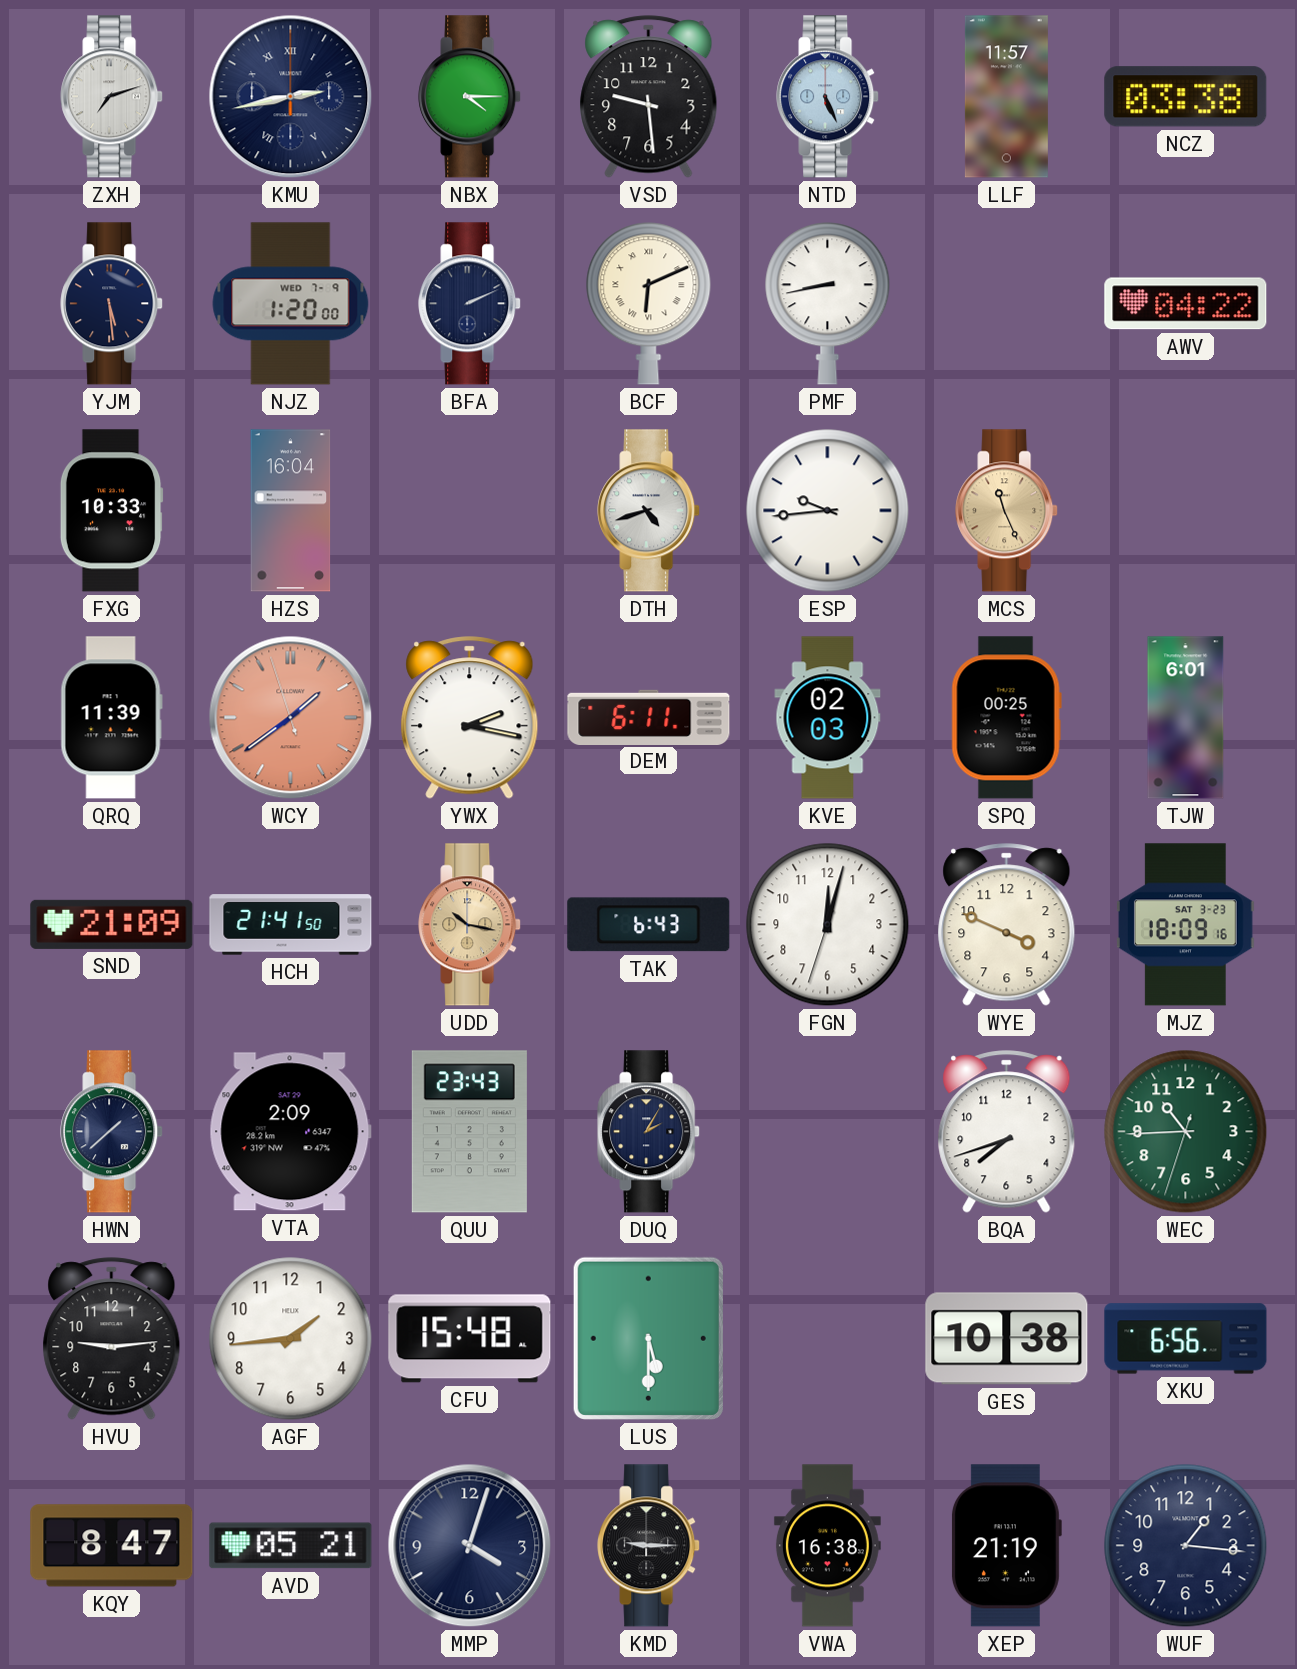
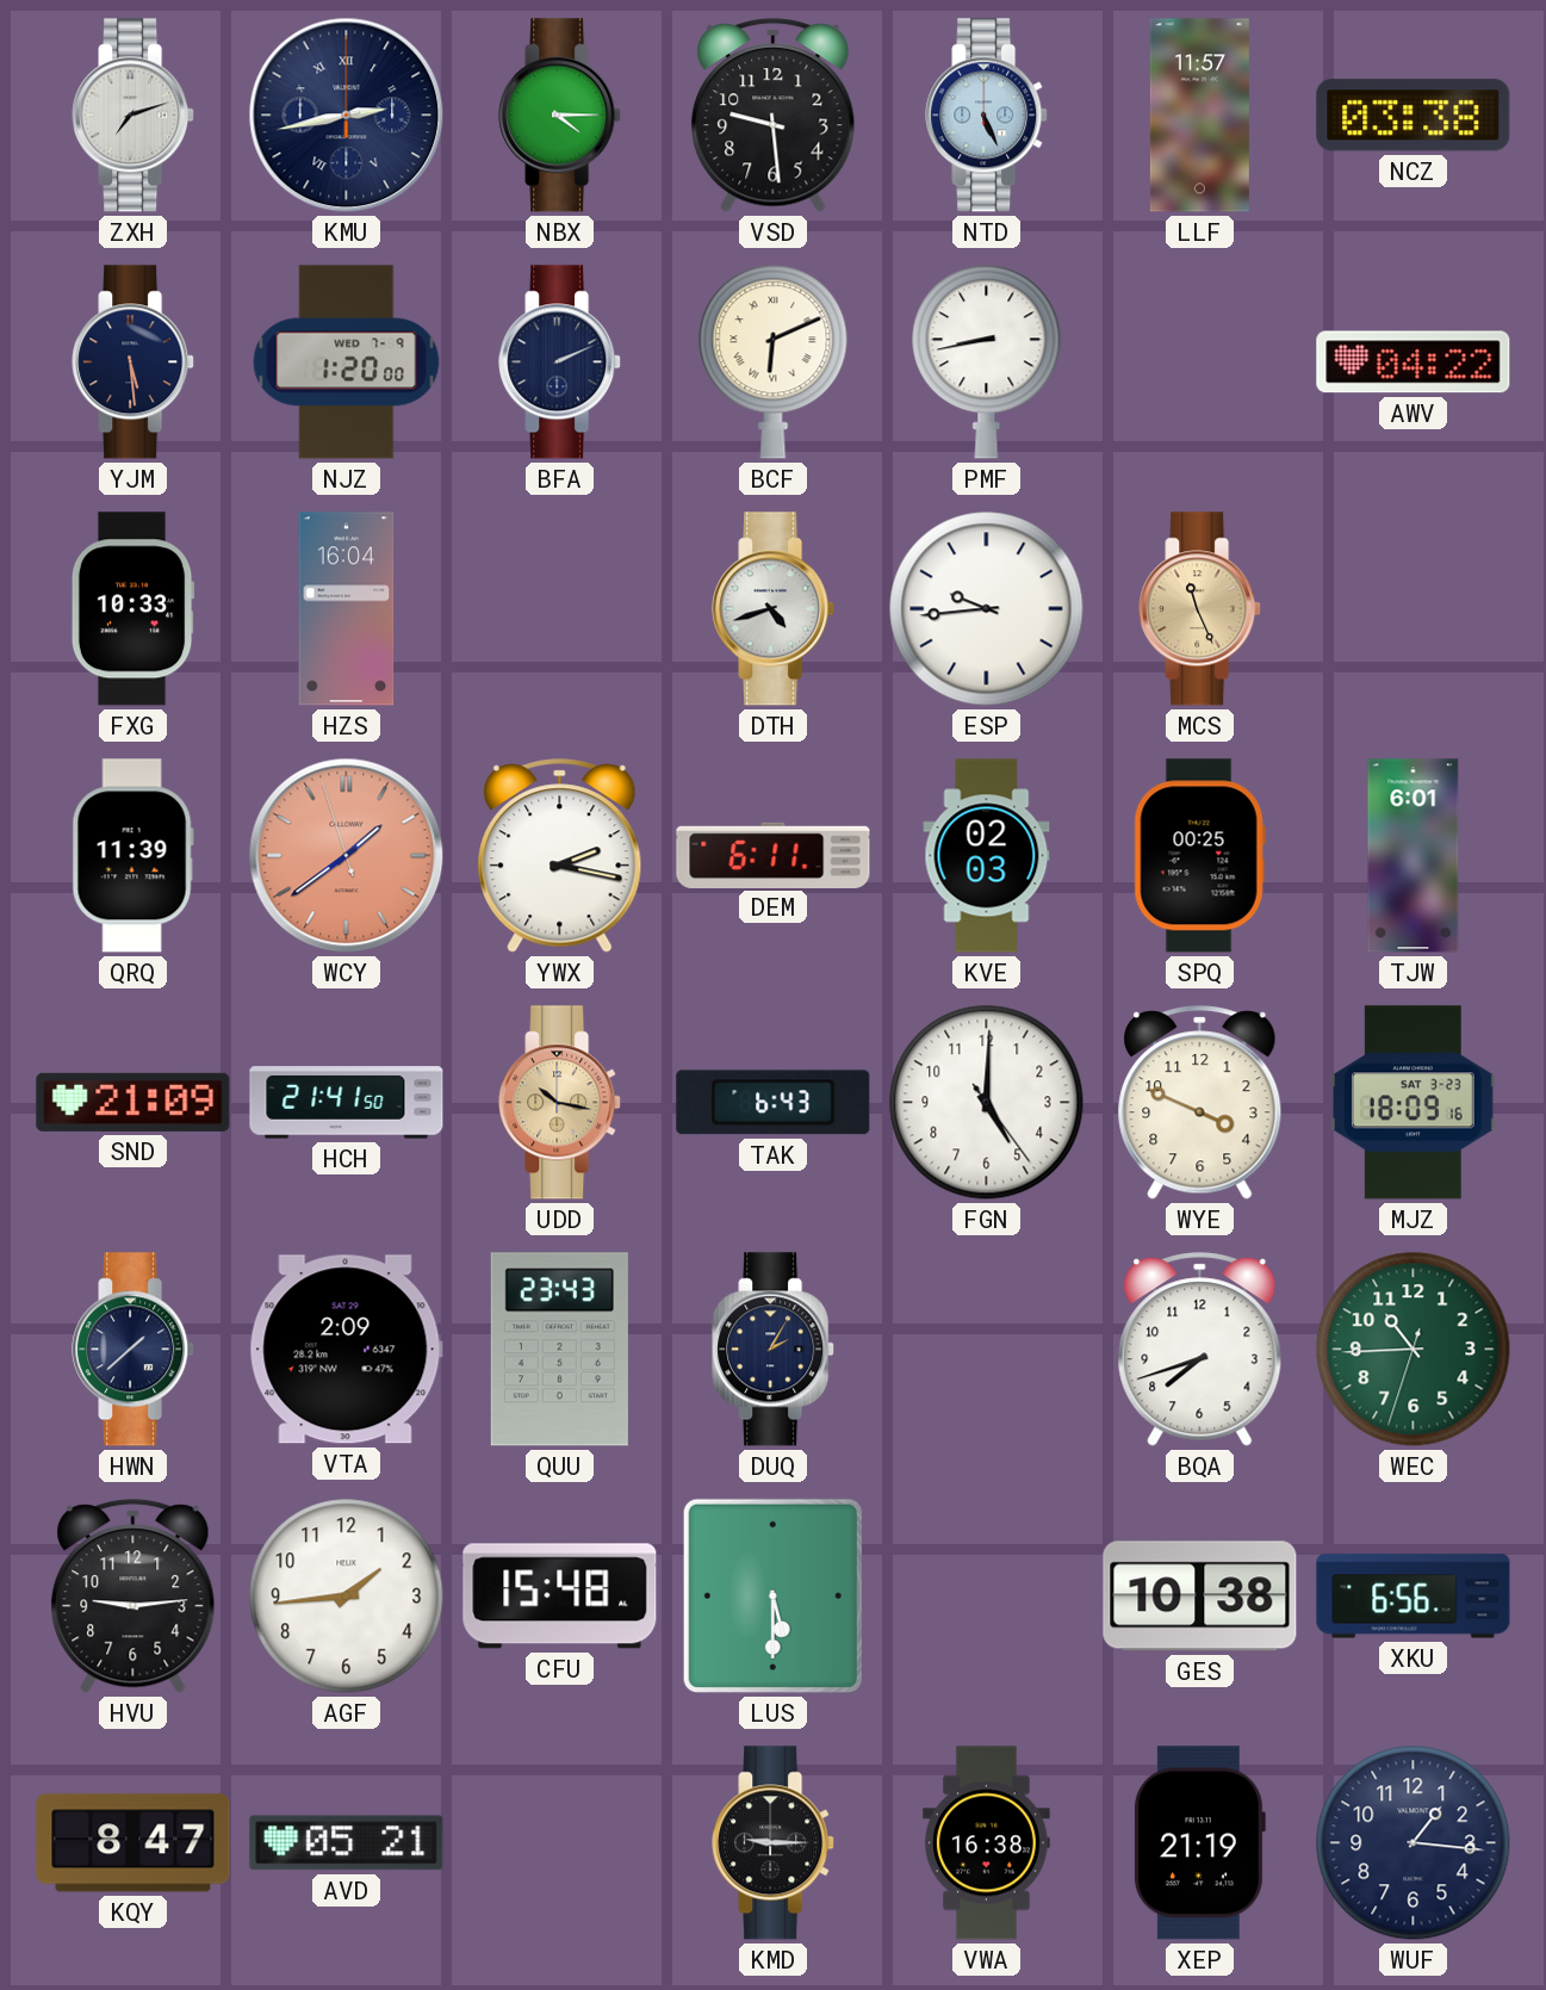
FGN: 12:02 -> 5:00
MMP: 4:03 -> none
